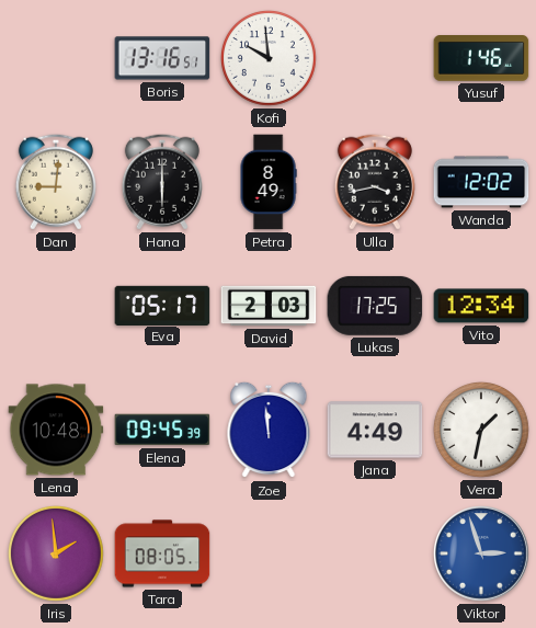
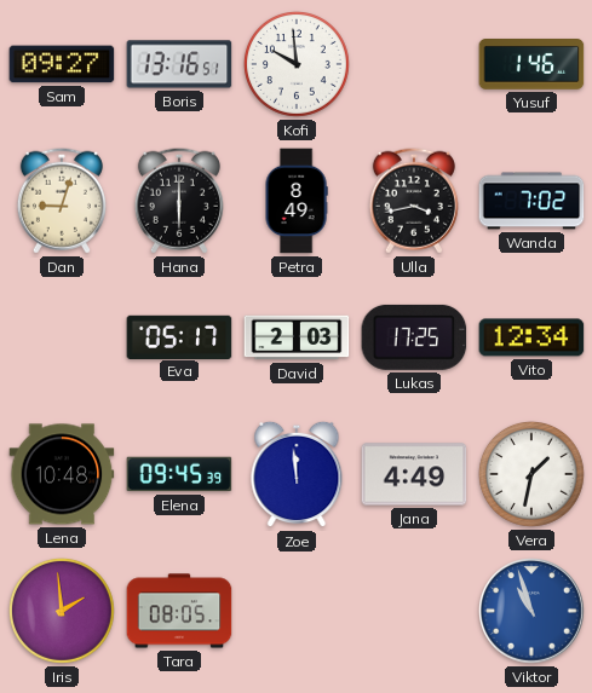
Sam: none -> 09:27
Dan: 9:01 -> 9:03
Wanda: 12:02 -> 7:02
Viktor: 2:57 -> 10:57
